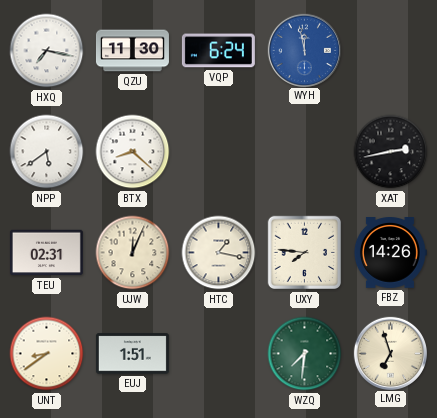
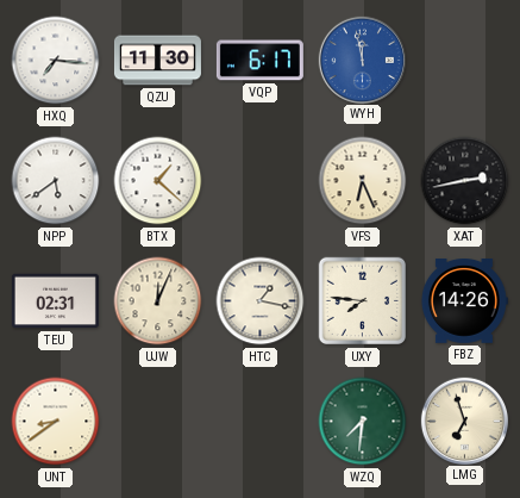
HXQ: 7:17 -> 7:16
VQP: 6:24 -> 6:17
BTX: 8:22 -> 1:22
VFS: none -> 6:26
EUJ: 1:51 -> none
